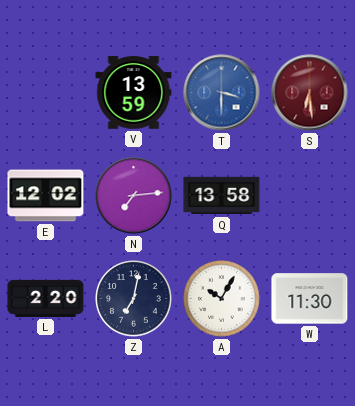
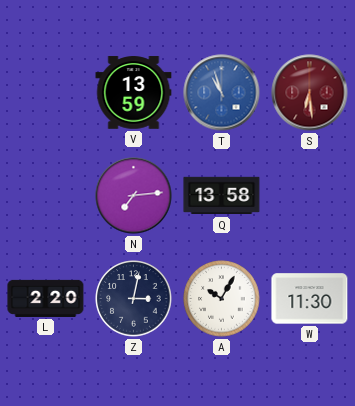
T: 3:30 -> 10:57
E: 12:02 -> none
Z: 7:02 -> 3:02
